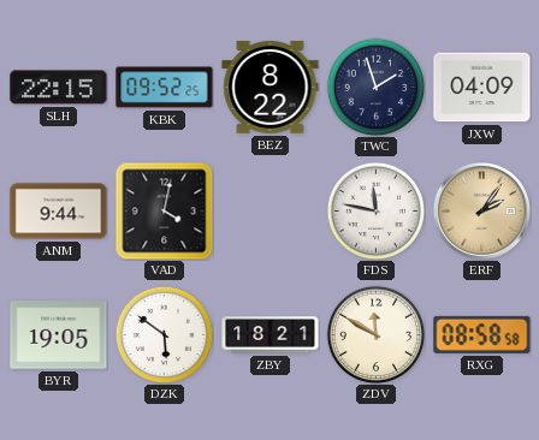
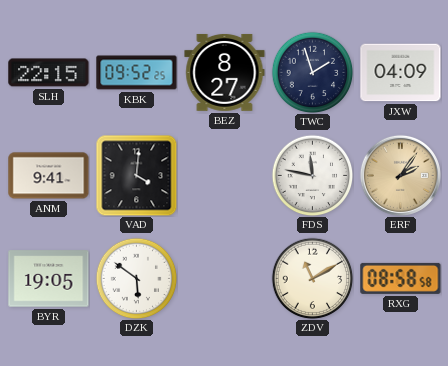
BEZ: 8:22 -> 8:27
ANM: 9:44 -> 9:41
VAD: 4:02 -> 4:01
ZBY: 18:21 -> none
ZDV: 11:50 -> 11:10
